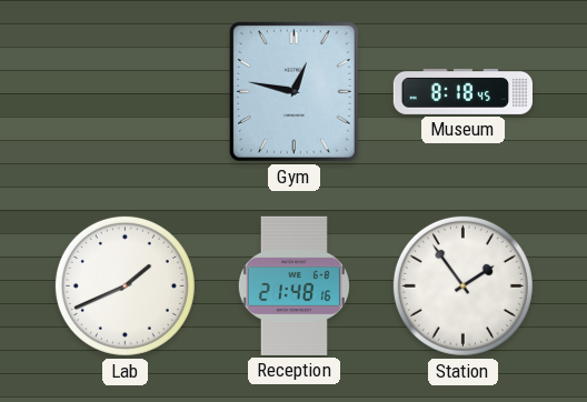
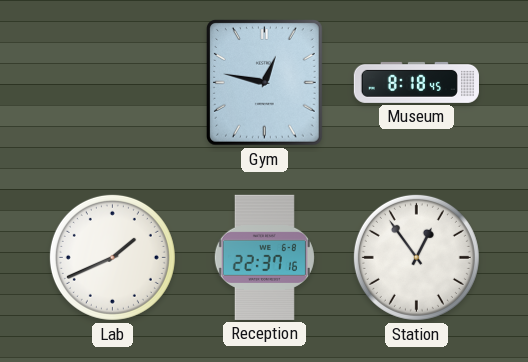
Reception: 21:48 -> 22:37
Station: 1:54 -> 12:54
